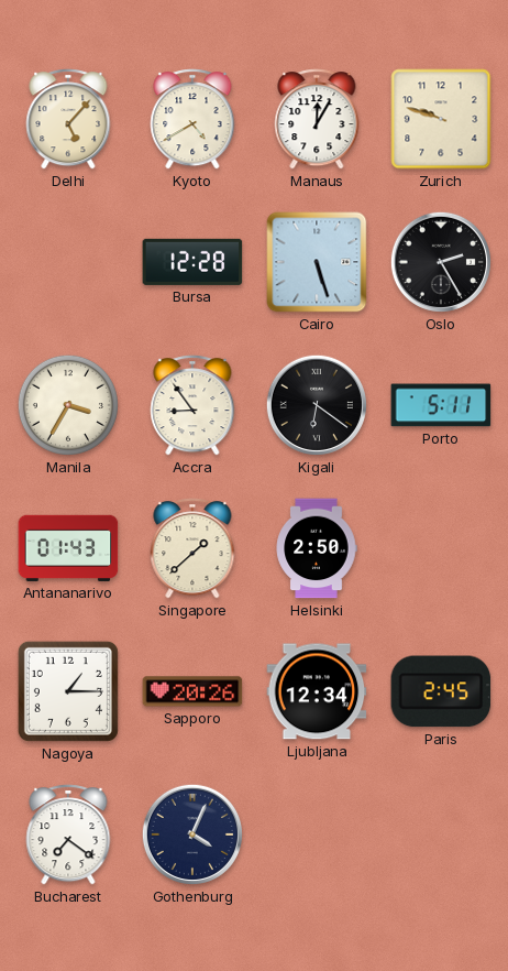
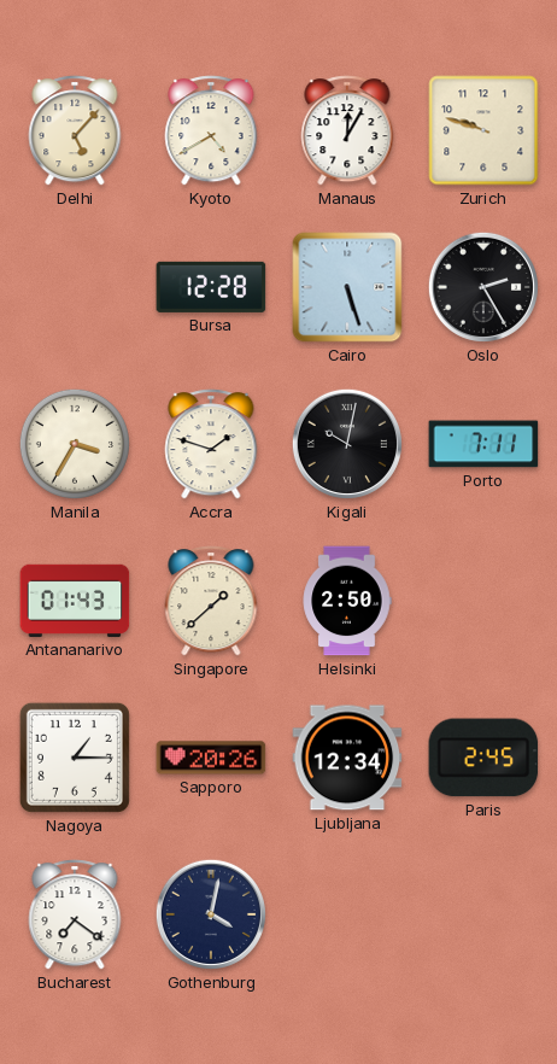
Accra: 8:54 -> 1:48
Kigali: 6:21 -> 10:02
Porto: 5:11 -> 7:11
Gothenburg: 4:04 -> 4:02
